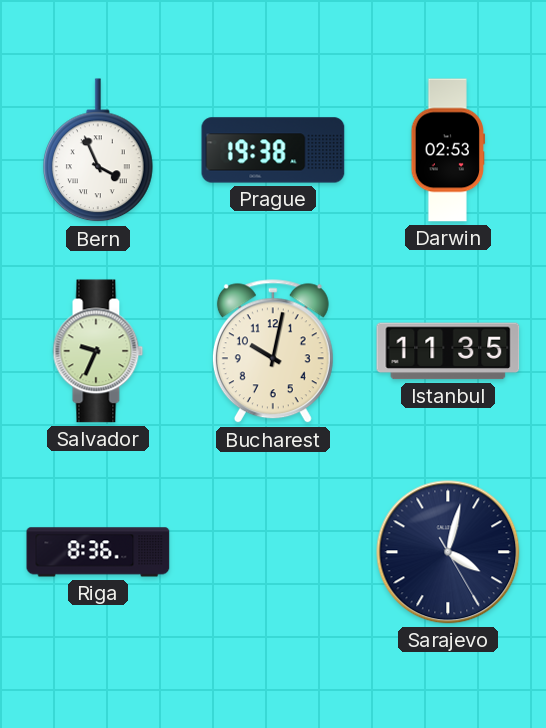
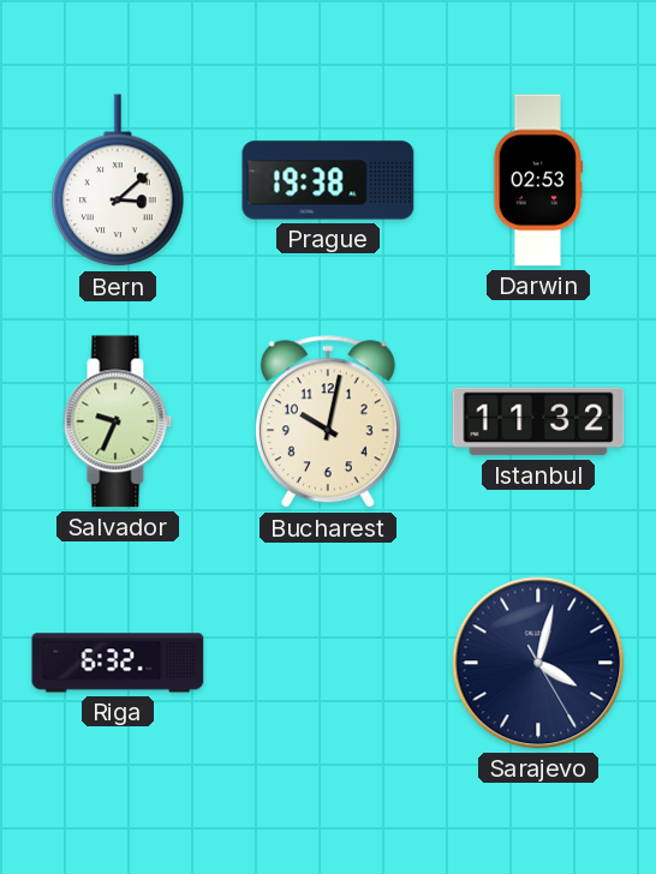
Bern: 3:56 -> 3:08
Istanbul: 11:35 -> 11:32
Riga: 8:36 -> 6:32
